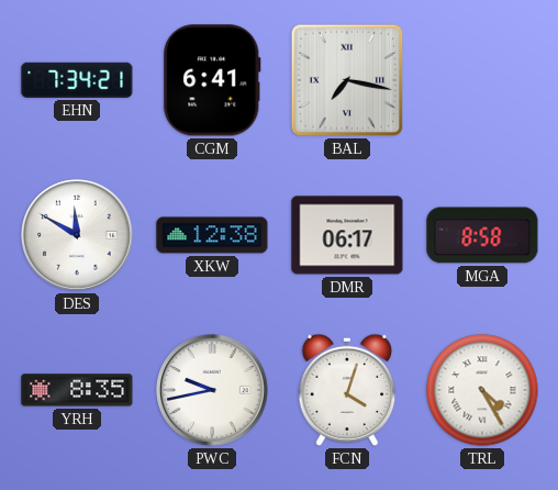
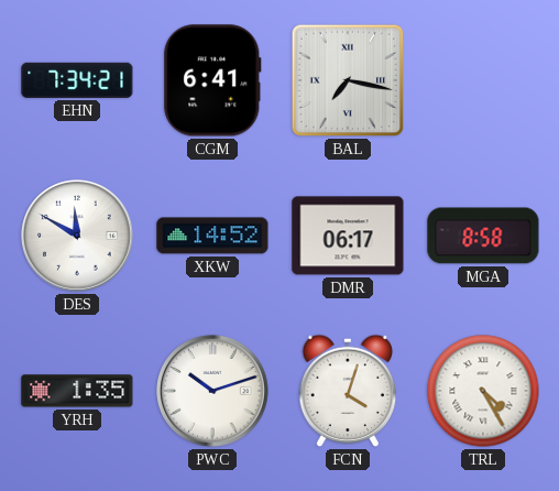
XKW: 12:38 -> 14:52
YRH: 8:35 -> 1:35
PWC: 9:43 -> 10:12
